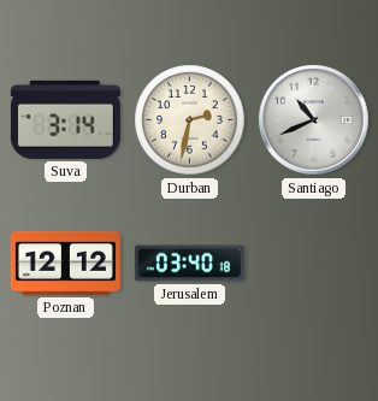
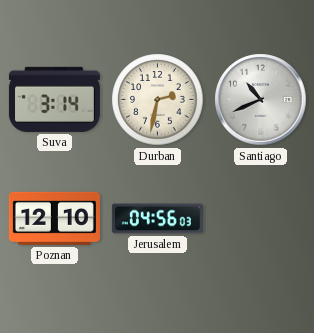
Poznan: 12:12 -> 12:10
Jerusalem: 03:40 -> 04:56
